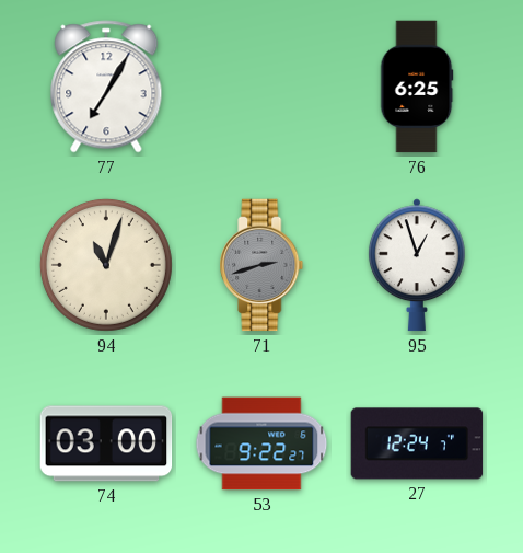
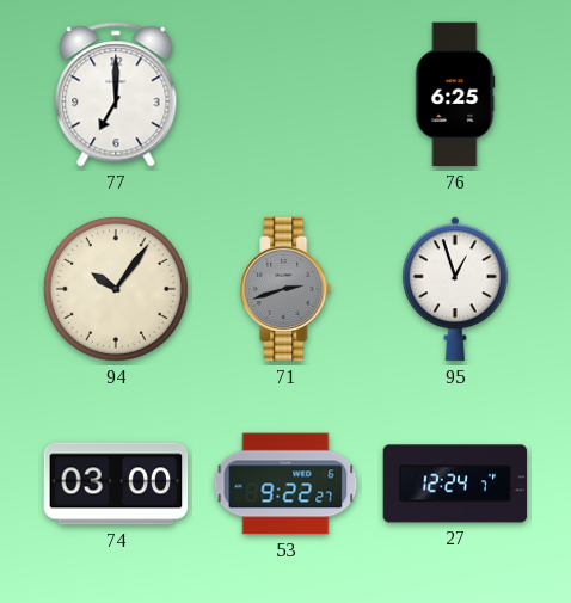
77: 7:05 -> 7:00
94: 11:03 -> 10:06
